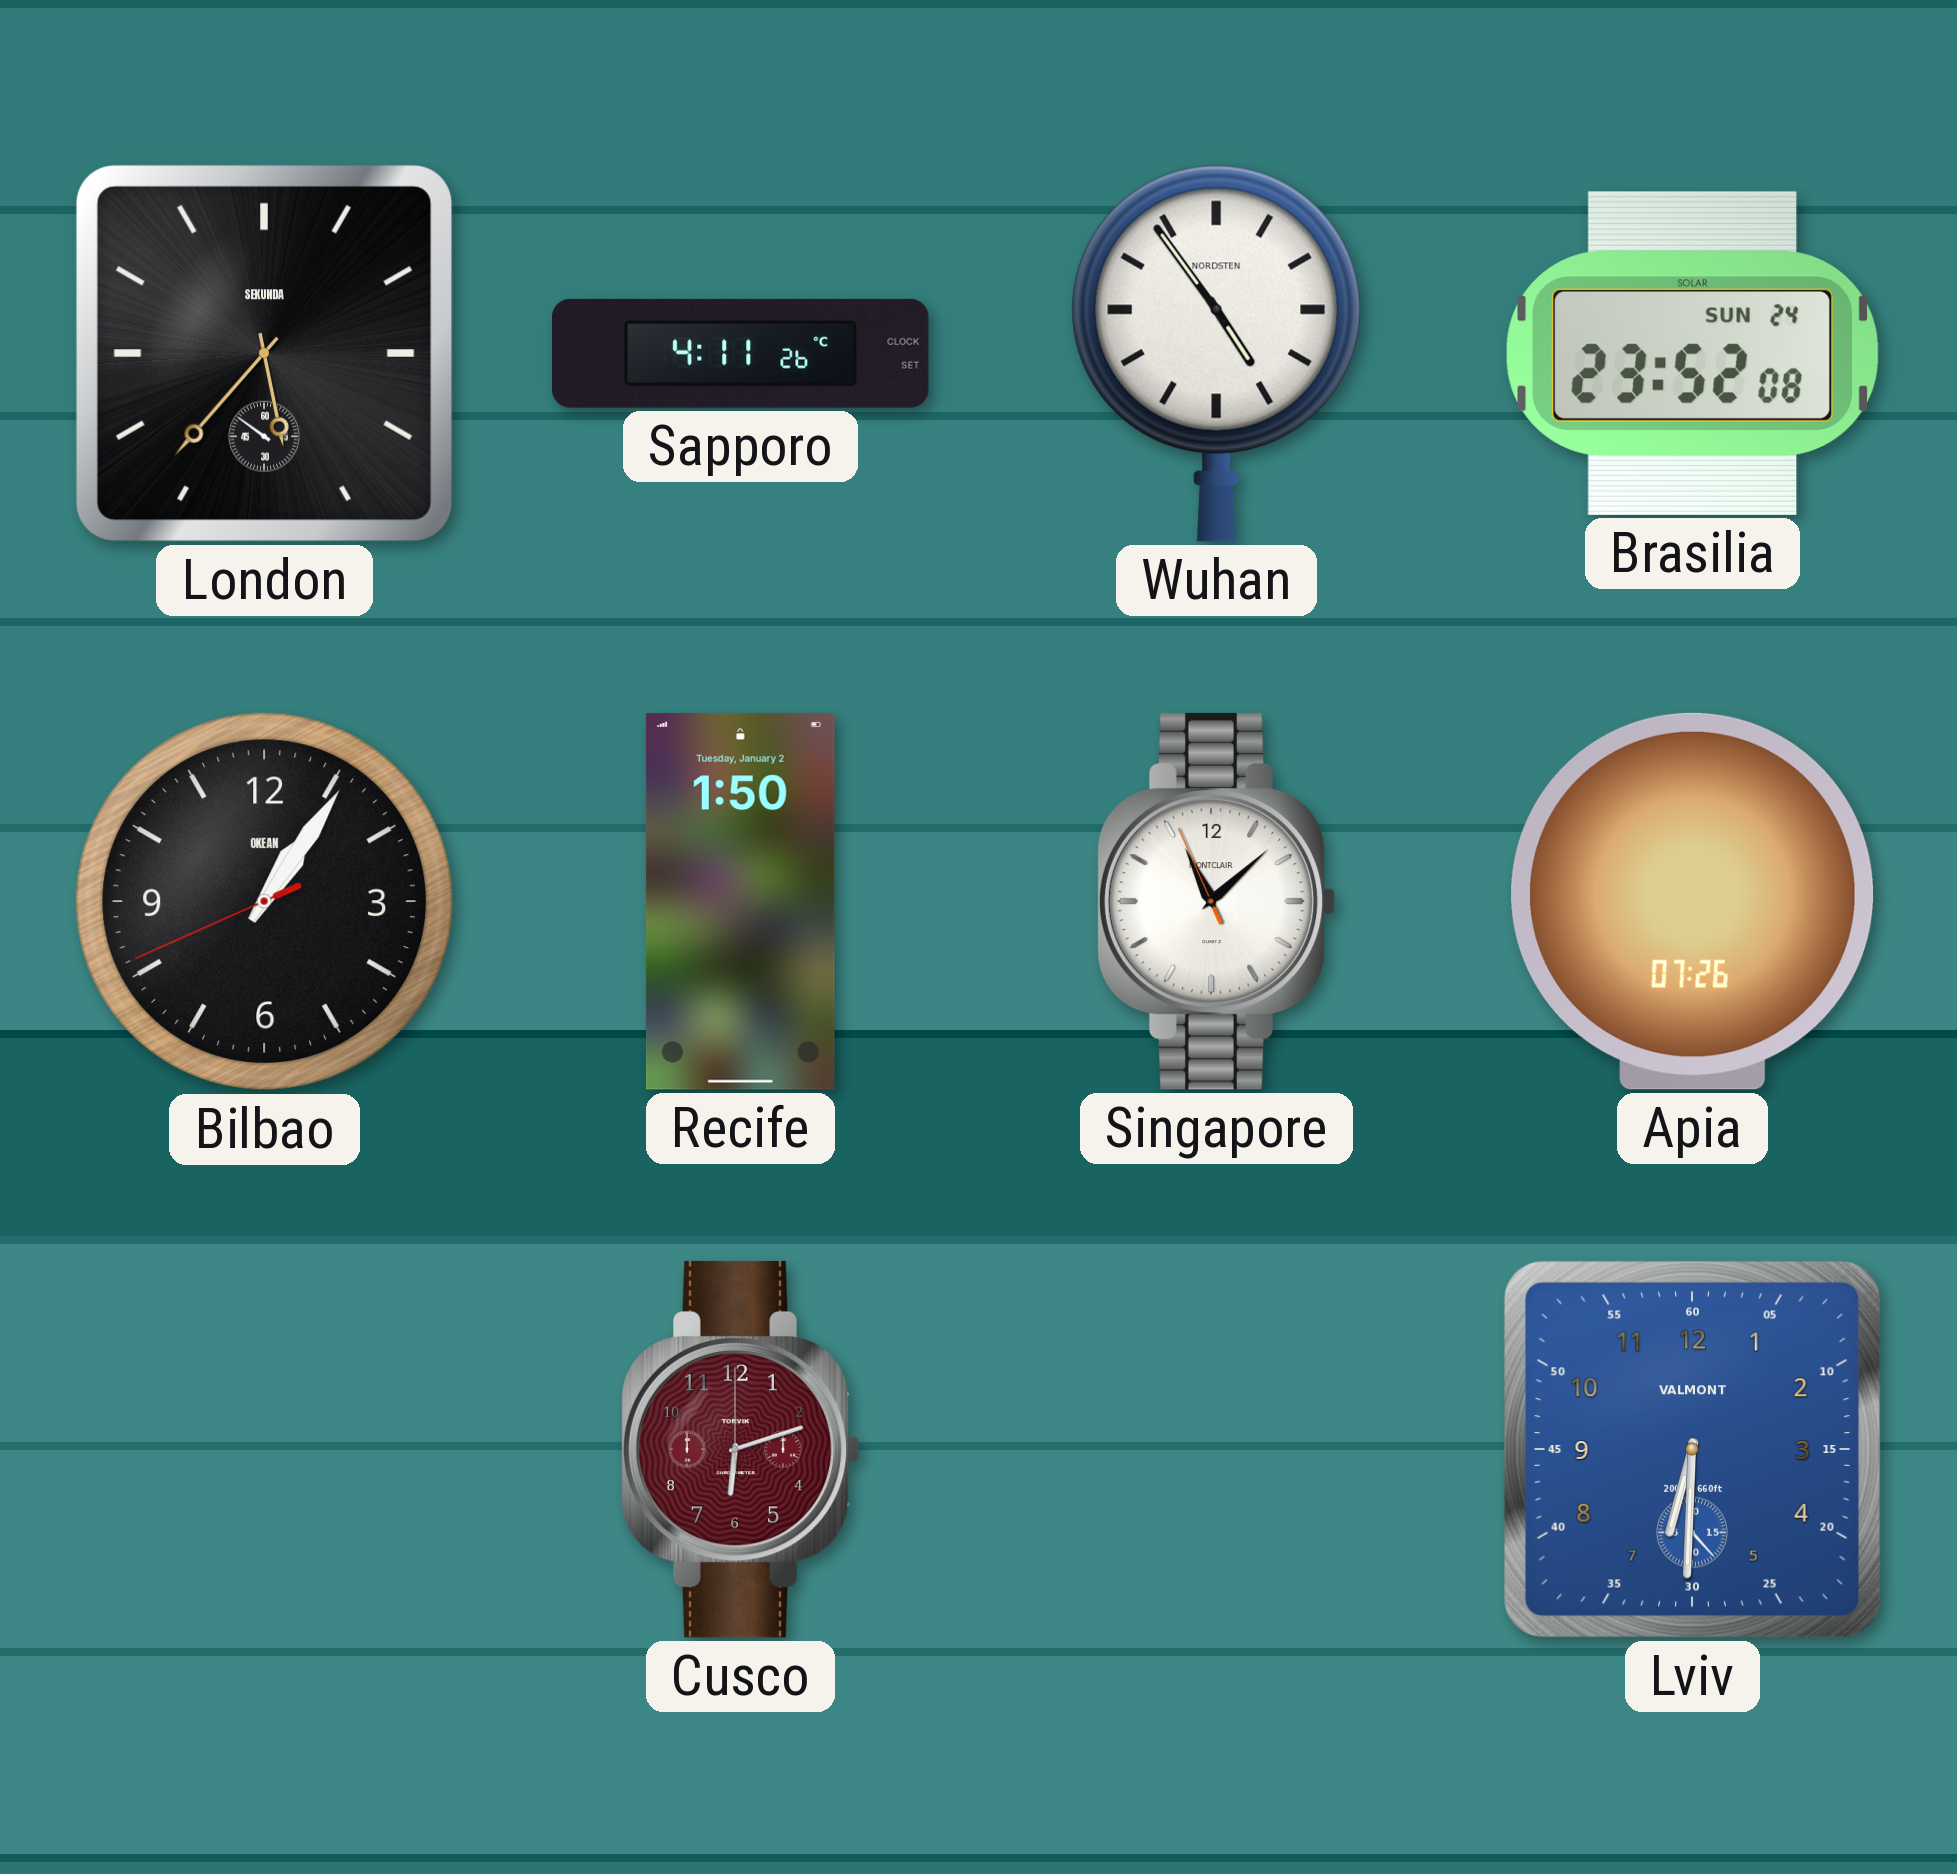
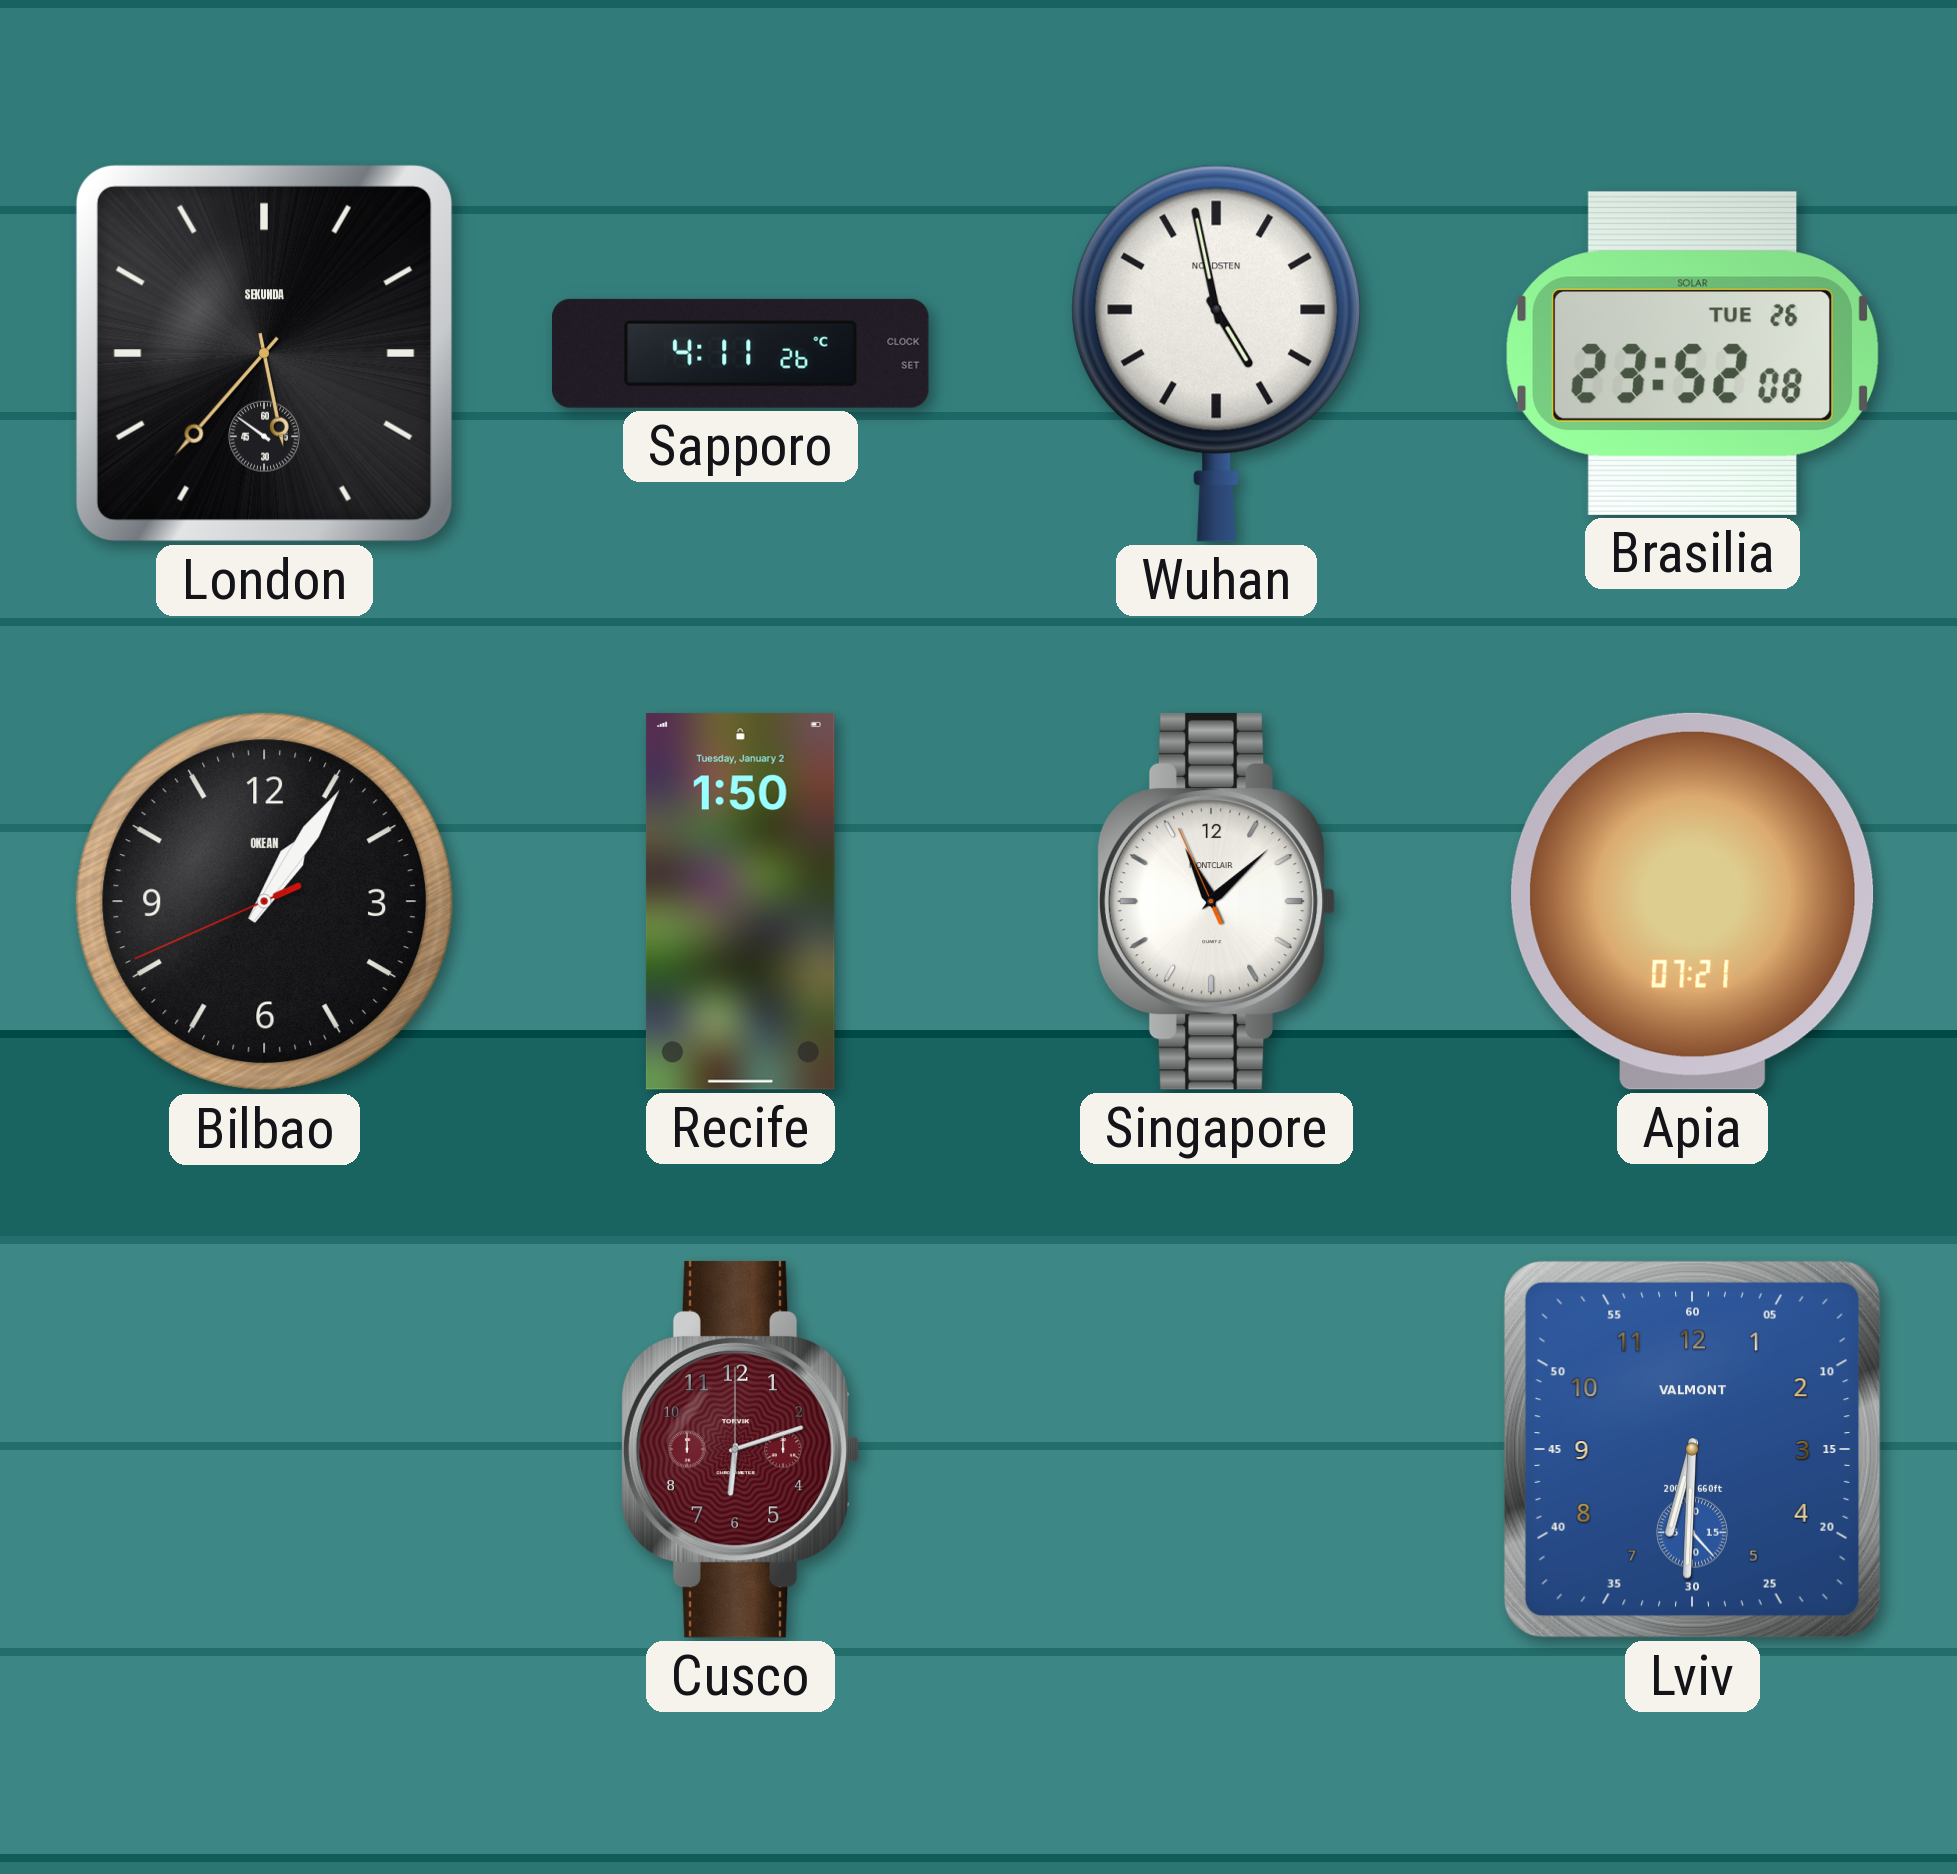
Wuhan: 4:54 -> 4:58
Brasilia date: SUN 24 -> TUE 26
Apia: 07:26 -> 07:21
